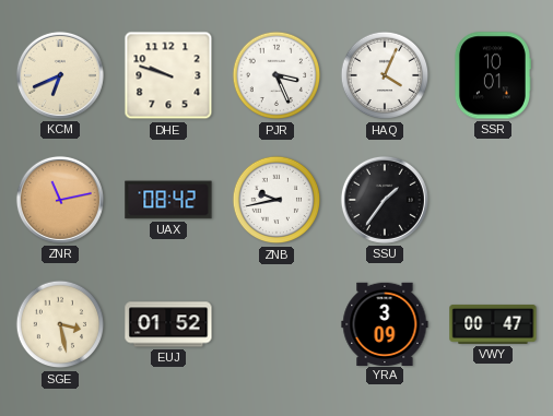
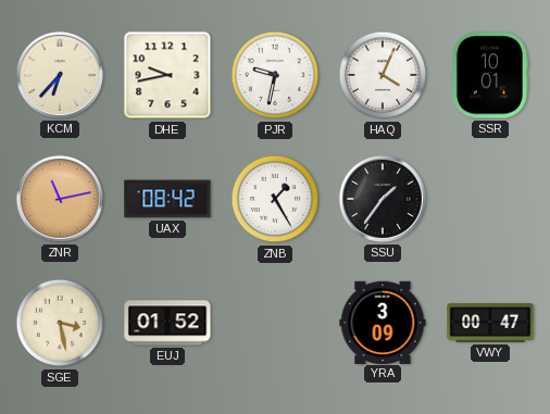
KCM: 6:41 -> 6:37
DHE: 9:48 -> 9:43
PJR: 3:26 -> 9:32
ZNB: 9:43 -> 1:25
